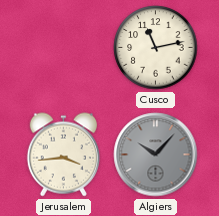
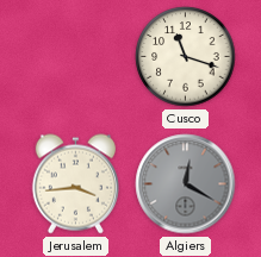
Cusco: 11:13 -> 11:18
Algiers: 10:07 -> 12:20
